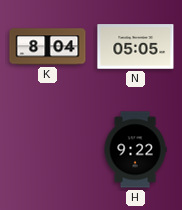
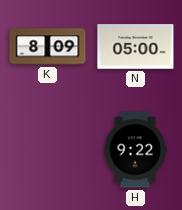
K: 8:04 -> 8:09
N: 05:05 -> 05:00
